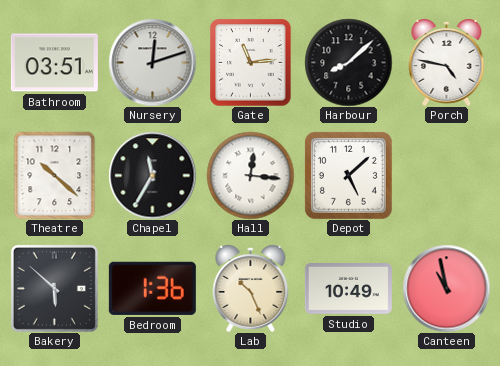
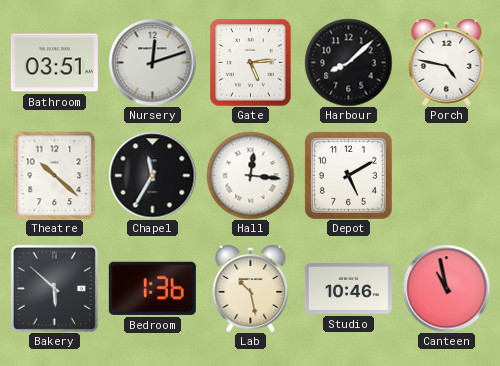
Gate: 11:14 -> 5:14
Depot: 5:08 -> 5:10
Lab: 10:26 -> 10:28
Studio: 10:49 -> 10:46
